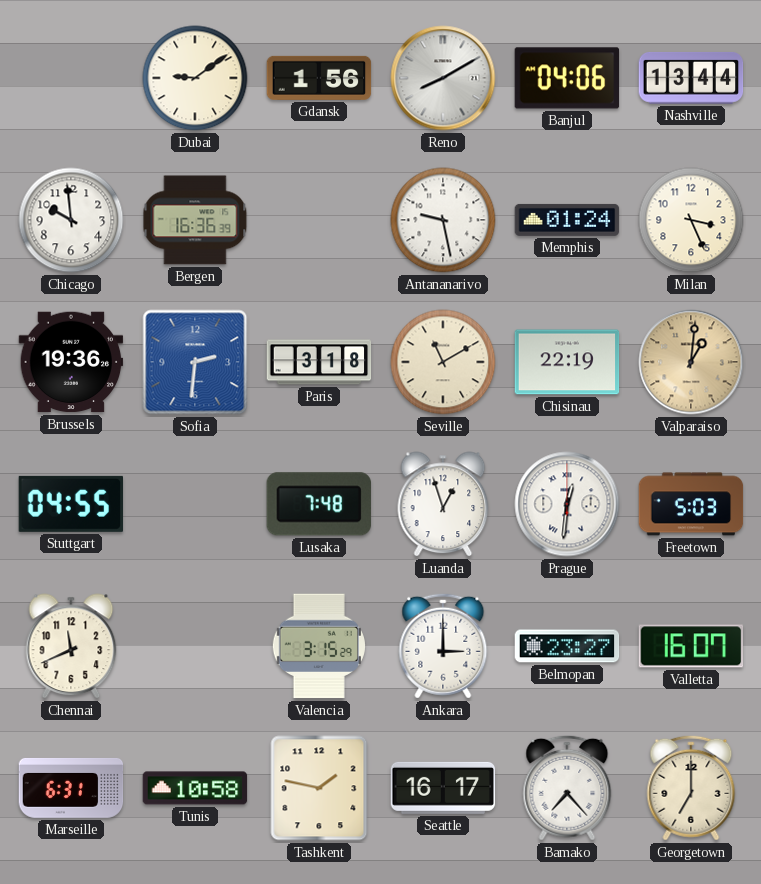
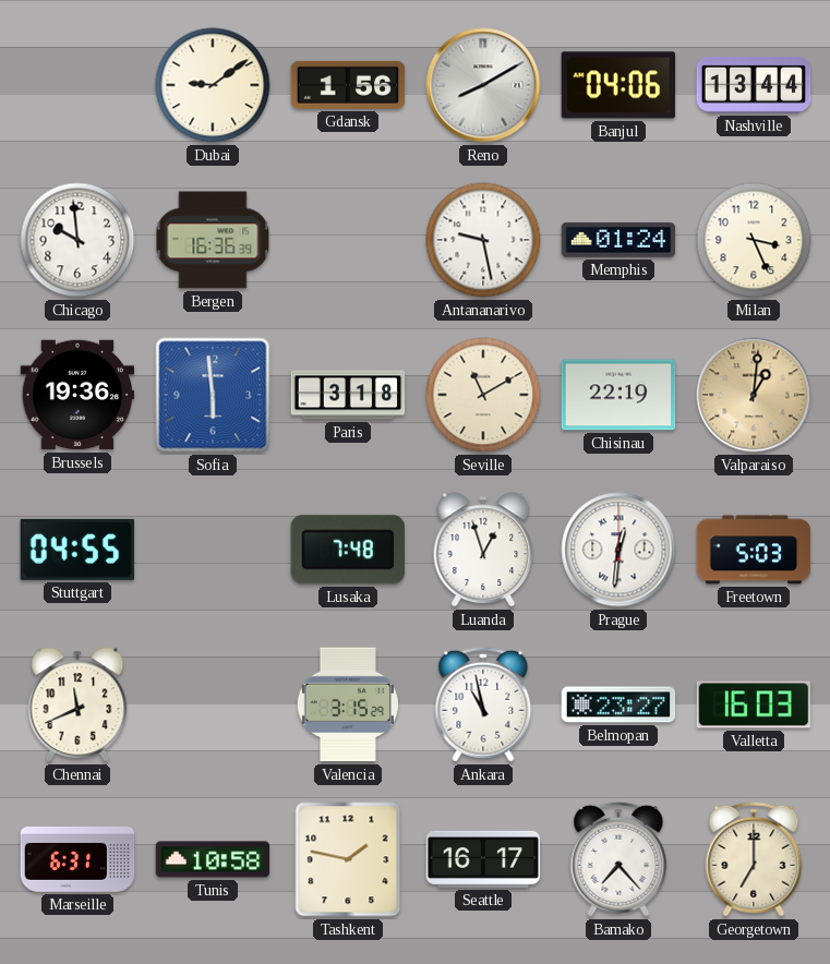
Sofia: 2:31 -> 5:59
Ankara: 3:00 -> 10:58
Valletta: 16:07 -> 16:03
